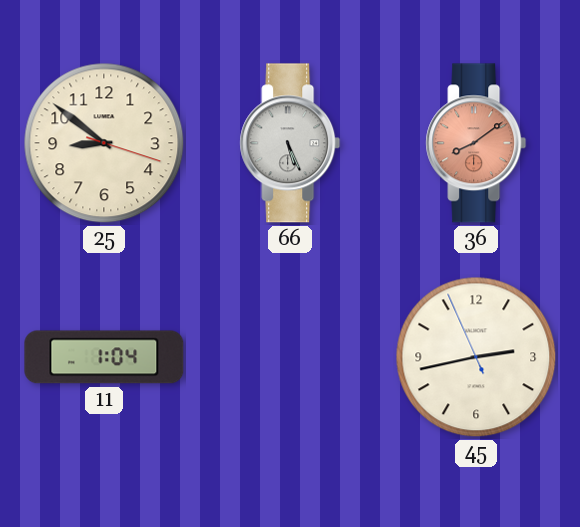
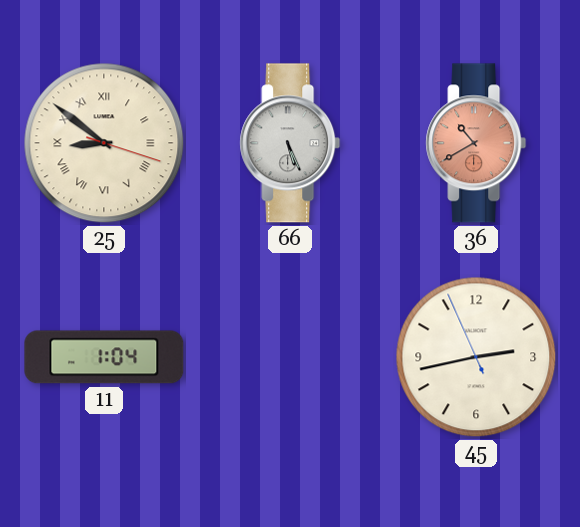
25 numerals: Arabic -> Roman
36: 8:09 -> 10:40
